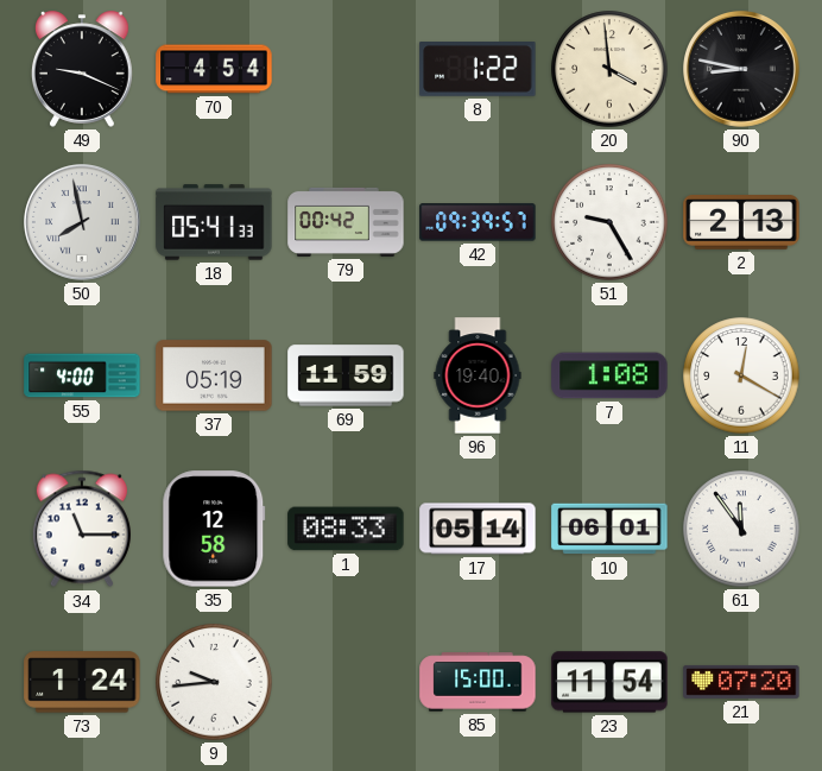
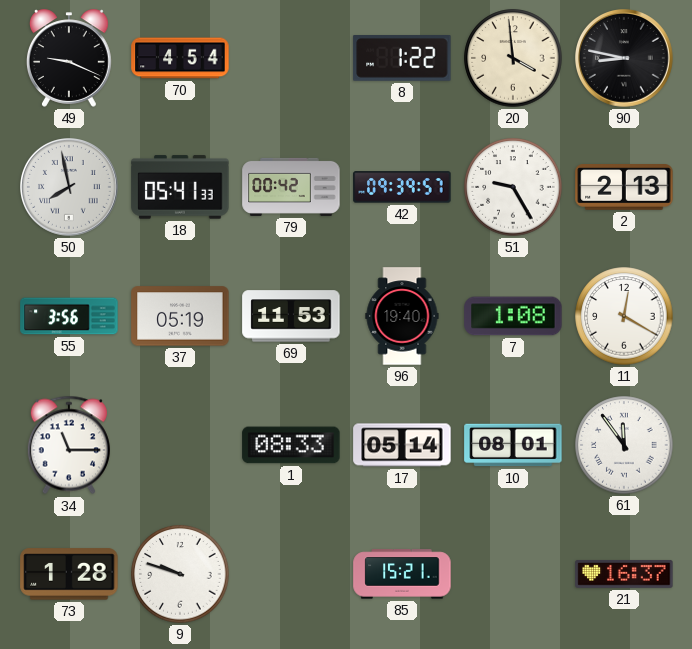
55: 4:00 -> 3:56
69: 11:59 -> 11:53
35: 12:58 -> none
10: 06:01 -> 08:01
73: 1:24 -> 1:28
9: 9:44 -> 9:48
85: 15:00 -> 15:21
23: 11:54 -> none
21: 07:20 -> 16:37
